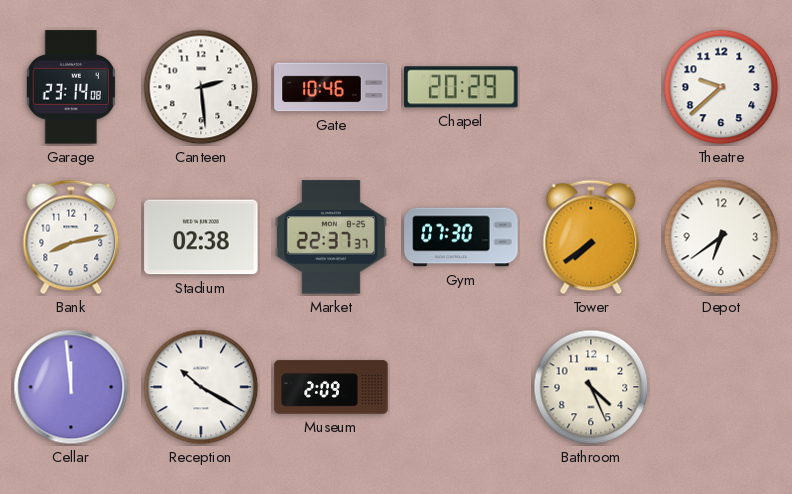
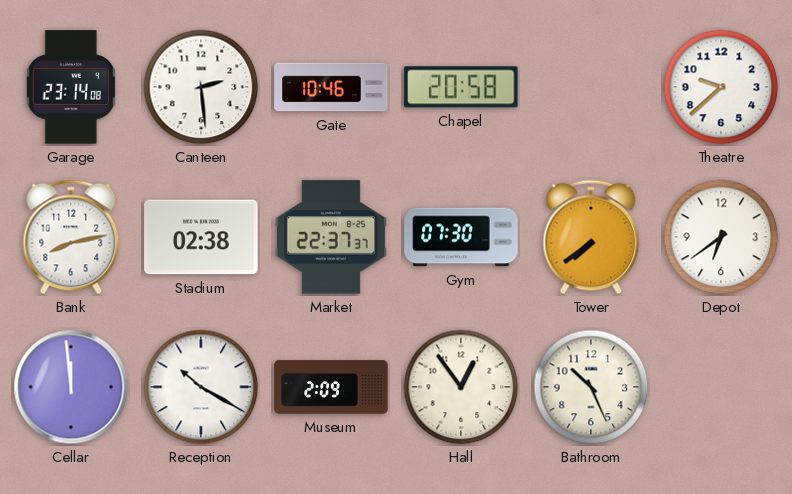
Chapel: 20:29 -> 20:58
Hall: none -> 12:54
Bathroom: 4:26 -> 10:26
